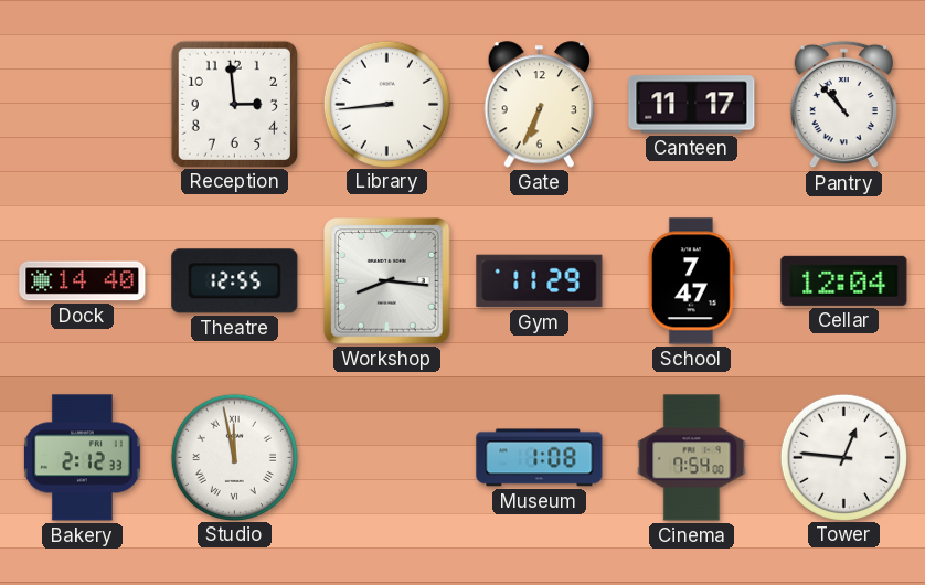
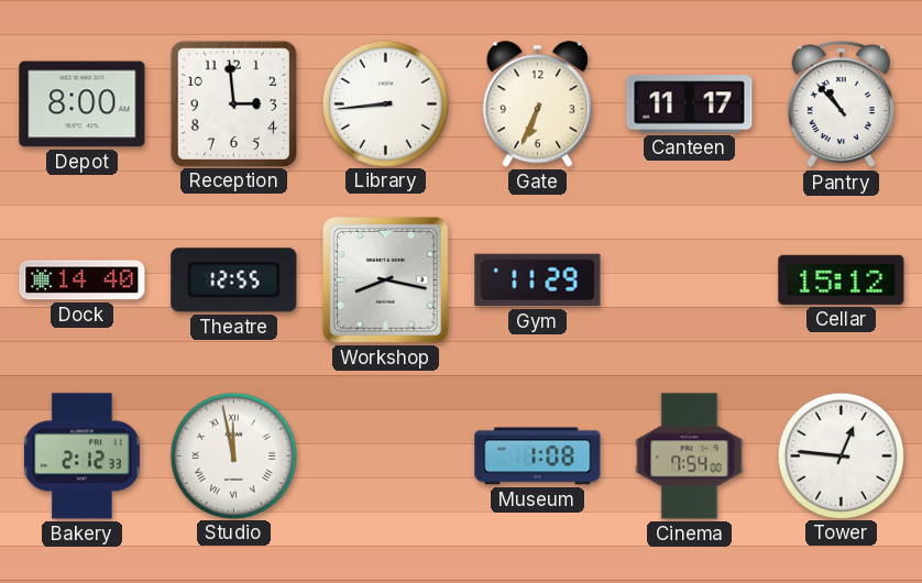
Depot: none -> 8:00
Workshop: 8:16 -> 8:17
School: 7:47 -> none
Cellar: 12:04 -> 15:12
